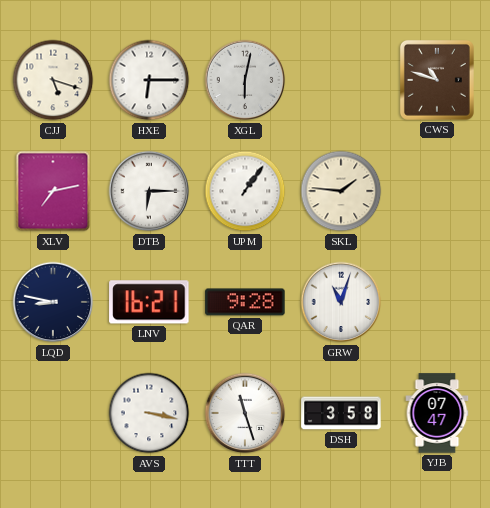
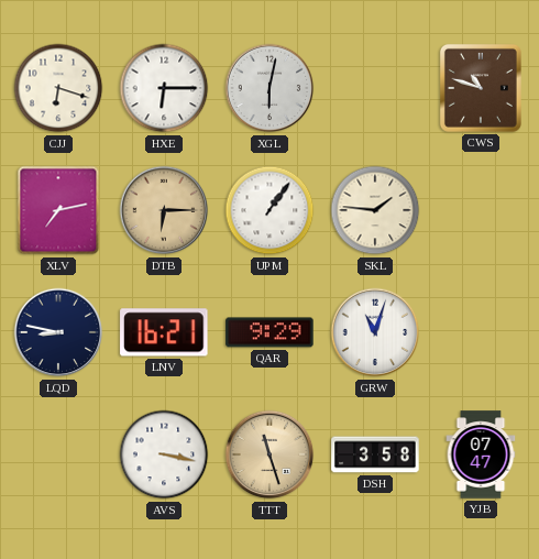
CJJ: 5:18 -> 6:18
DTB dial: white -> champagne
QAR: 9:28 -> 9:29
TTT dial: white -> champagne
